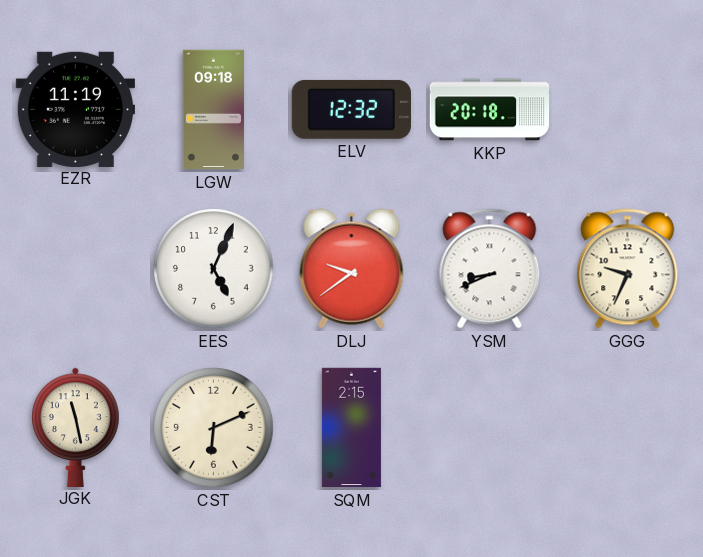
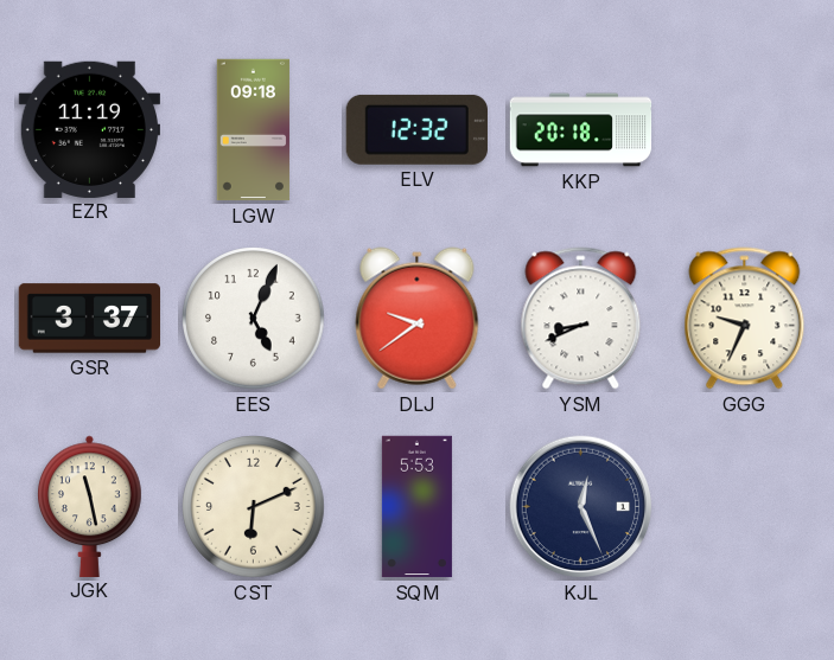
GSR: none -> 3:37
SQM: 2:15 -> 5:53
KJL: none -> 12:26
